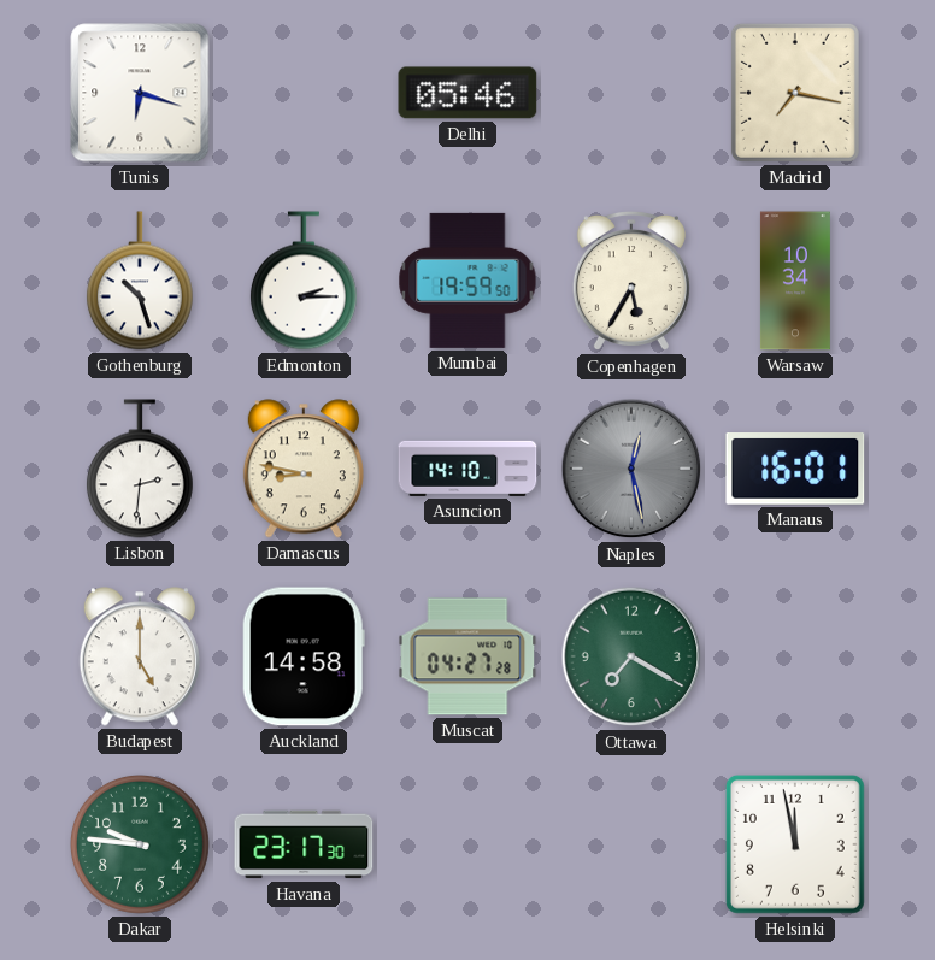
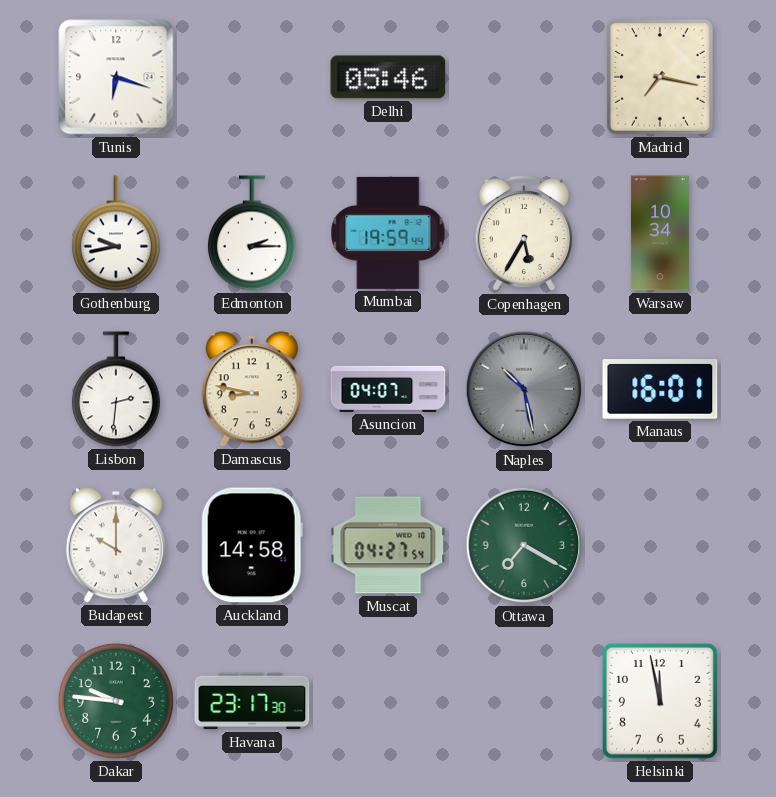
Gothenburg: 10:27 -> 9:43
Mumbai: 19:59:50 -> 19:59:44
Asuncion: 14:10 -> 04:07
Naples: 12:28 -> 10:28
Budapest: 5:00 -> 10:00
Muscat: 04:27:28 -> 04:27:54
